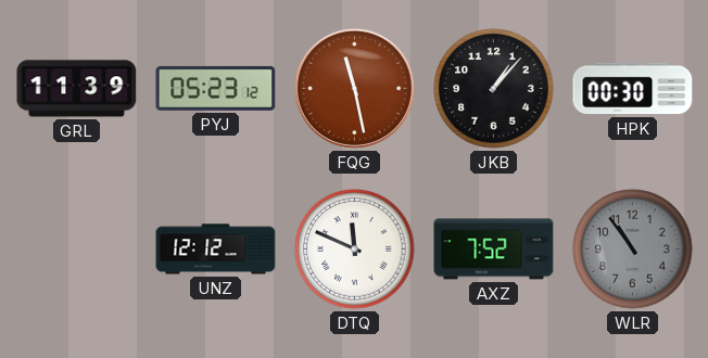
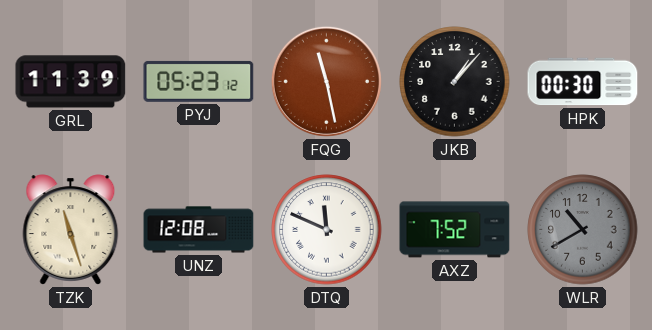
TZK: none -> 11:27
UNZ: 12:12 -> 12:08
WLR: 10:54 -> 10:40
